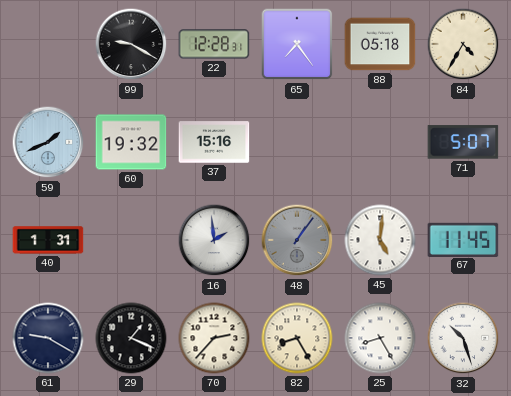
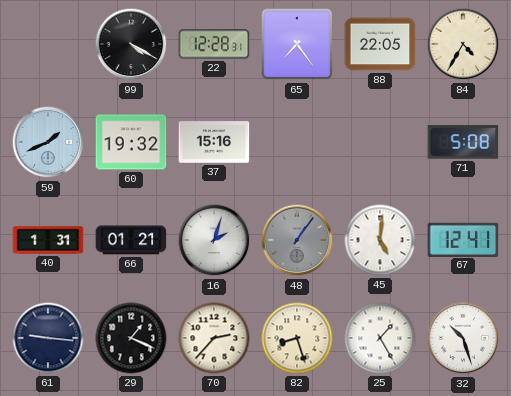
99: 9:20 -> 4:20
88: 05:18 -> 22:05
71: 5:07 -> 5:08
66: none -> 01:21
16: 1:59 -> 2:03
67: 11:45 -> 12:41
61: 9:20 -> 9:16
82: 8:25 -> 8:27
25: 8:25 -> 1:25
